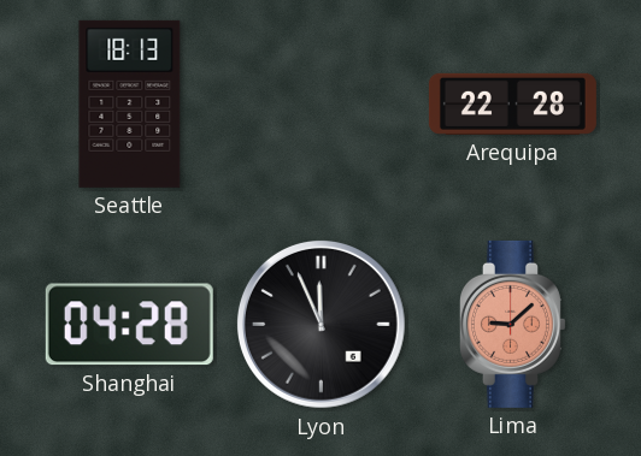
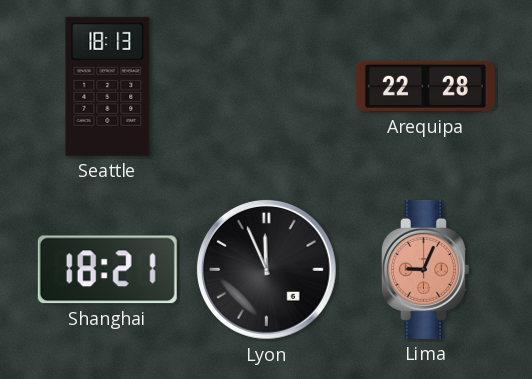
Shanghai: 04:28 -> 18:21
Lima: 9:08 -> 9:04
